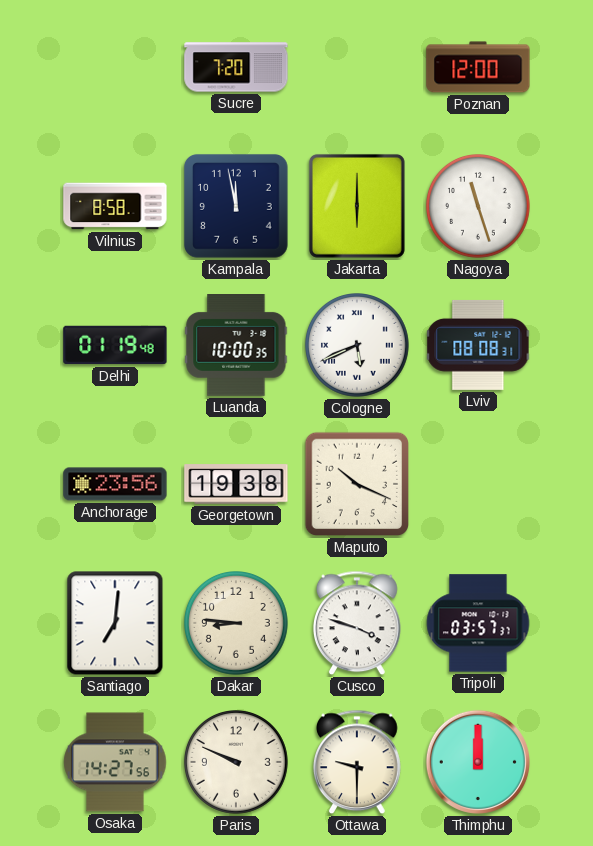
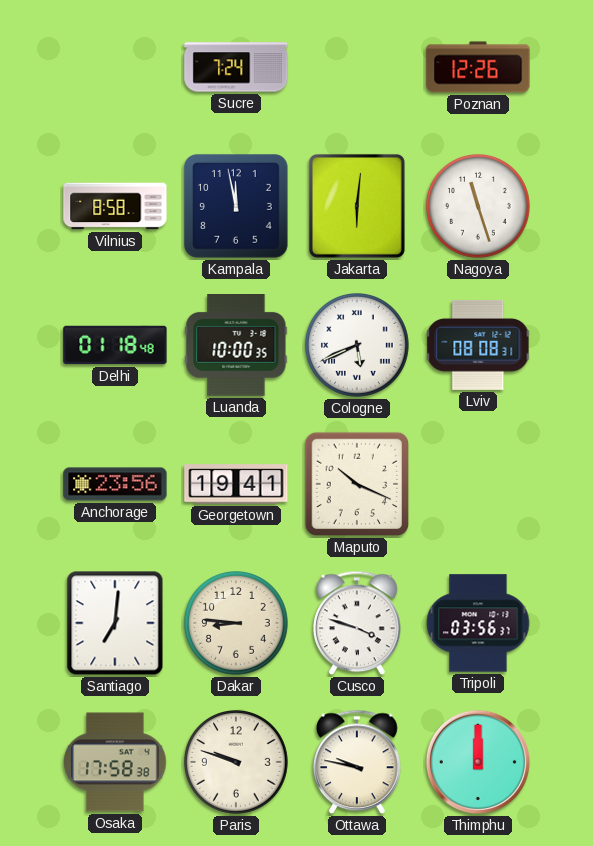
Sucre: 7:20 -> 7:24
Poznan: 12:00 -> 12:26
Jakarta: 6:00 -> 6:01
Delhi: 01:19 -> 01:18
Georgetown: 19:38 -> 19:41
Tripoli: 03:57 -> 03:56
Osaka: 14:27 -> 17:58
Paris: 9:49 -> 9:48
Ottawa: 9:30 -> 9:47
